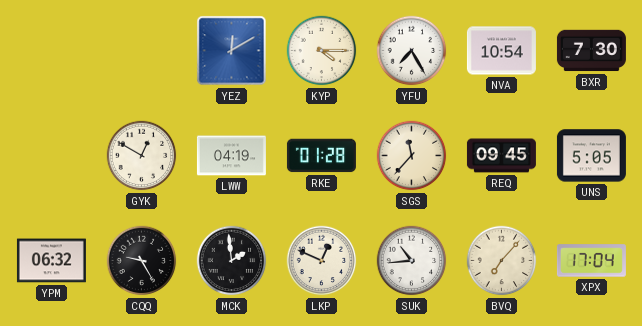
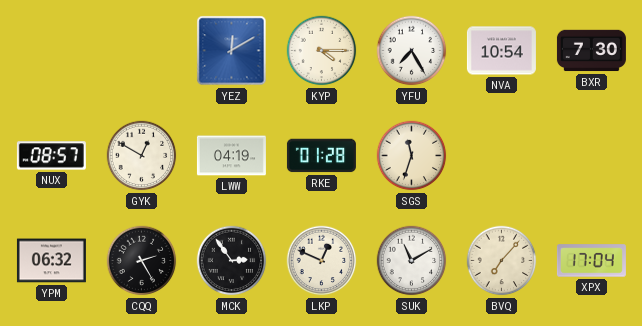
NUX: none -> 08:57
SGS: 11:37 -> 11:33
REQ: 09:45 -> none
UNS: 5:05 -> none
CQQ: 9:25 -> 2:25
MCK: 1:59 -> 2:54
SUK: 10:44 -> 11:10
